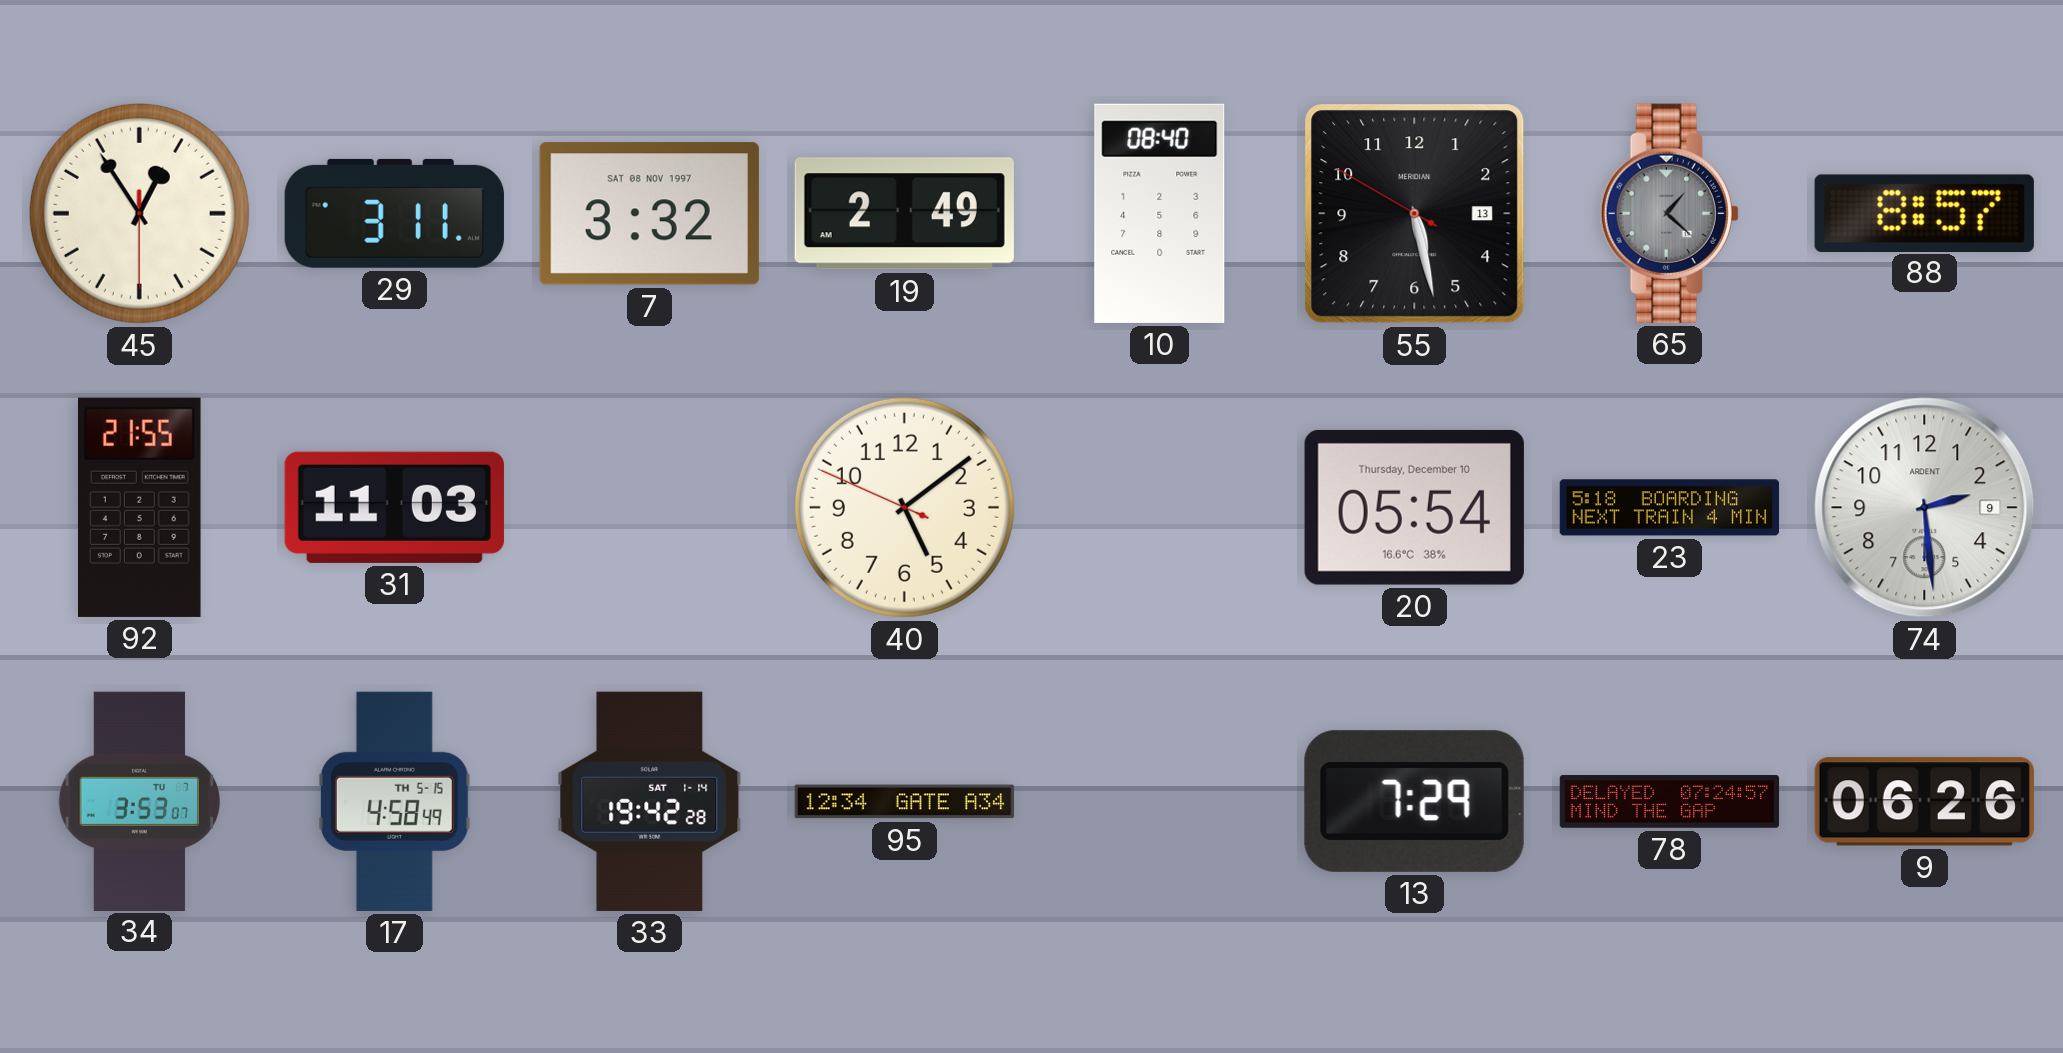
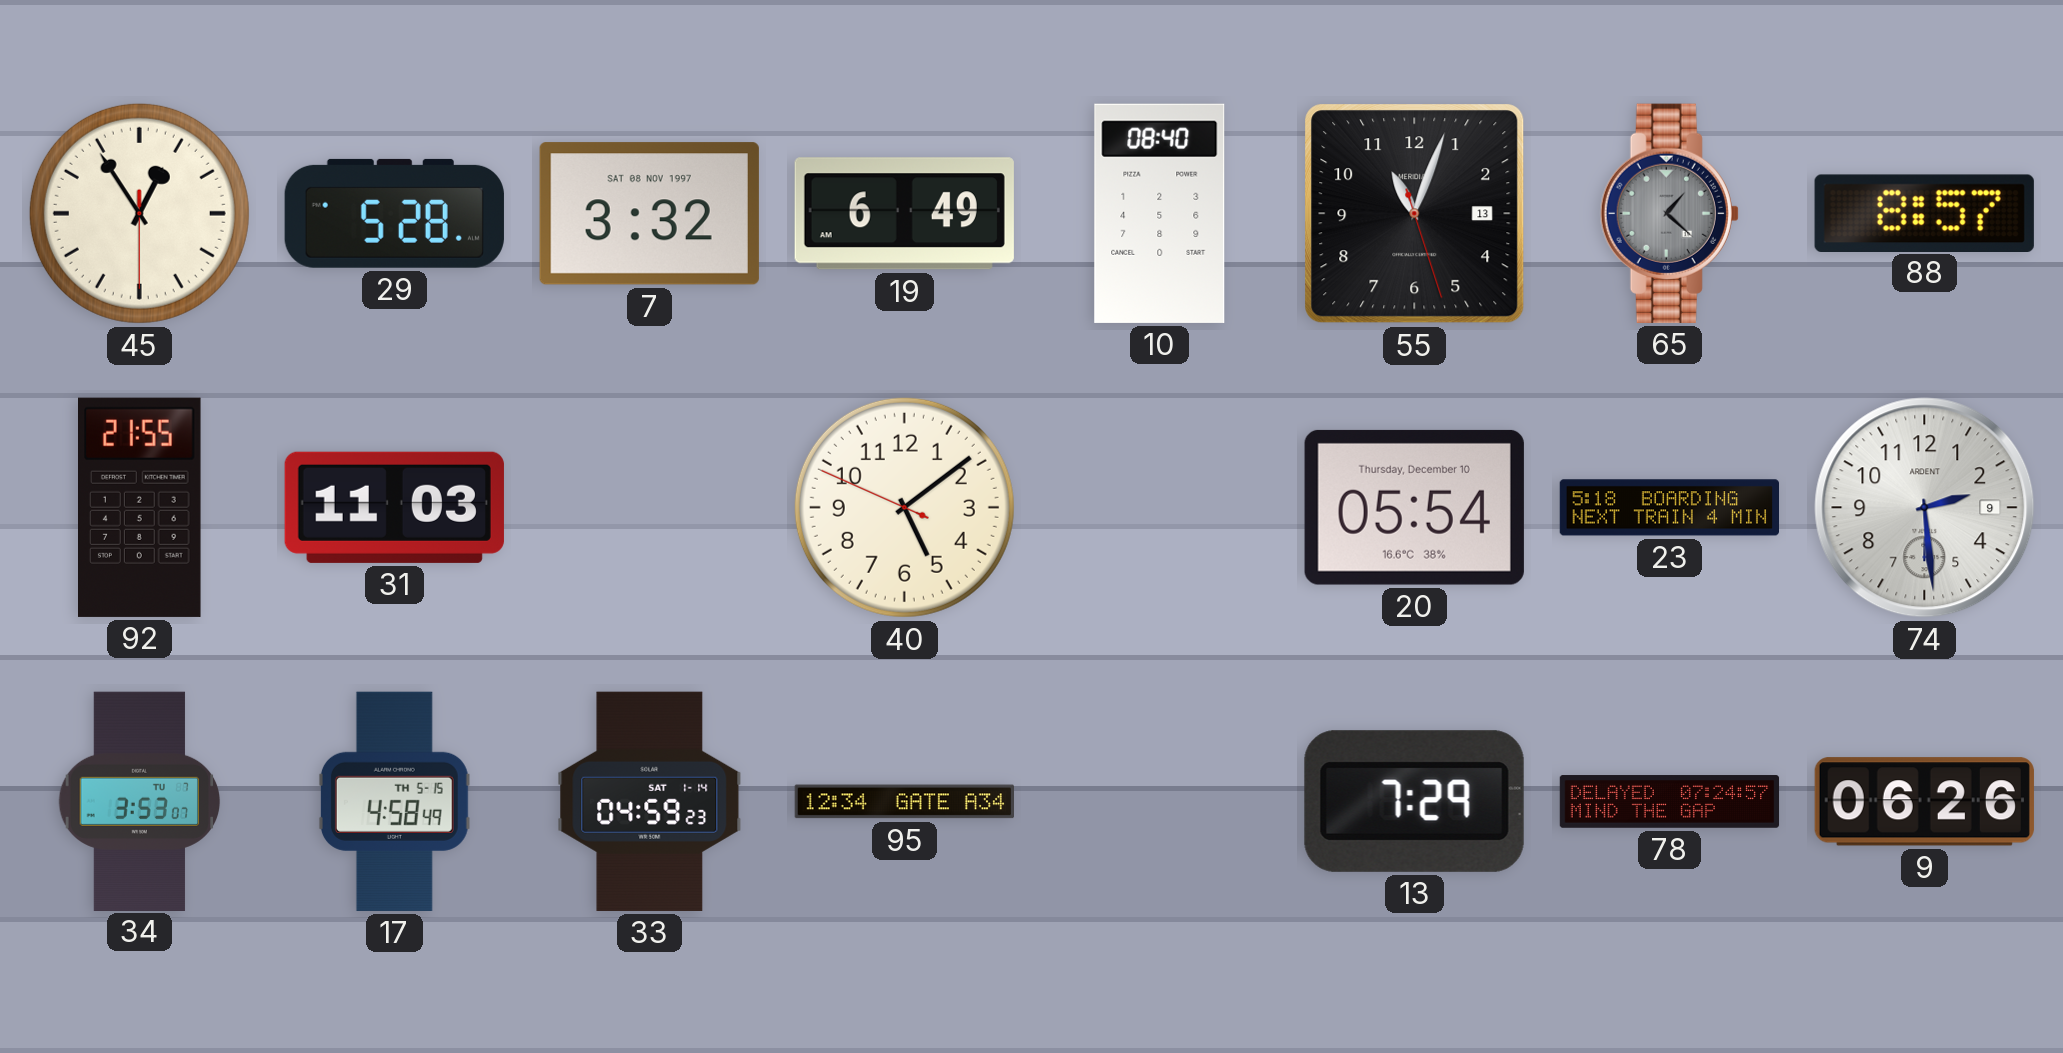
29: 3:11 -> 5:28
19: 2:49 -> 6:49
55: 5:27 -> 11:03
33: 19:42 -> 04:59
